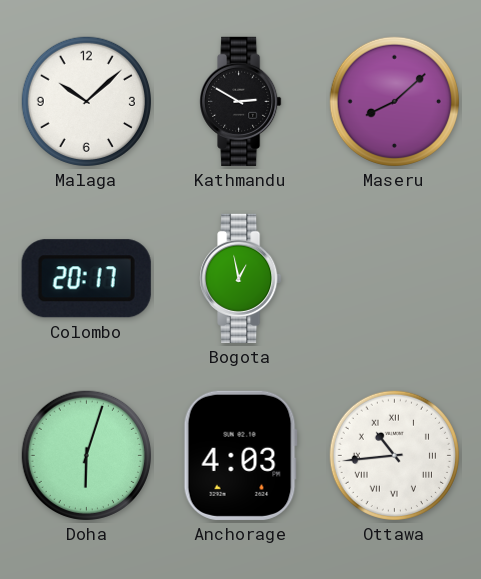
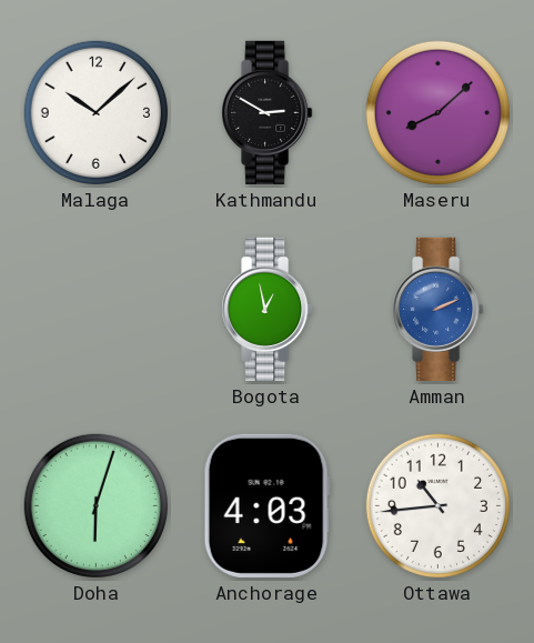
Colombo: 20:17 -> none
Amman: none -> 2:11
Ottawa numerals: Roman -> Arabic
